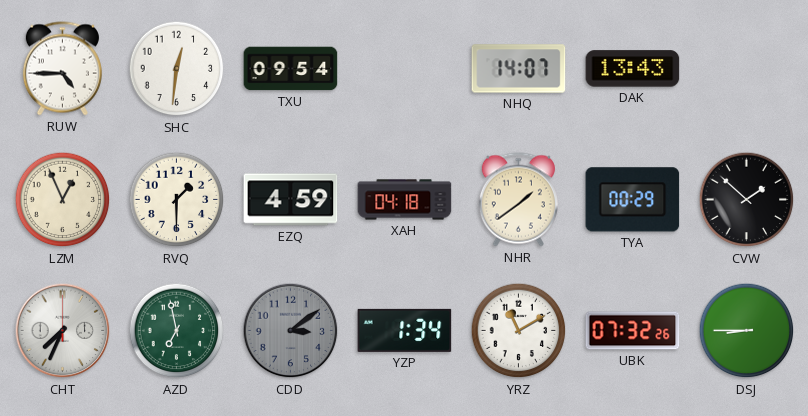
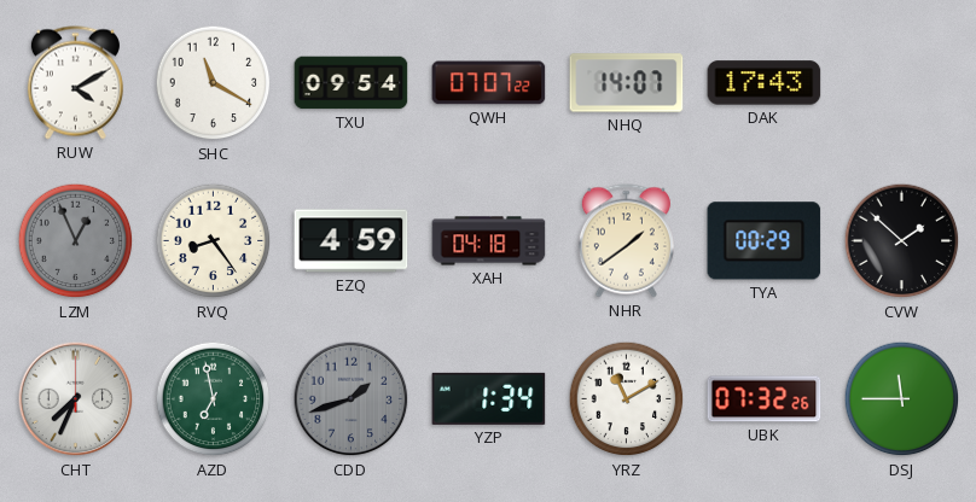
RUW: 4:45 -> 4:10
SHC: 12:31 -> 11:20
QWH: none -> 07:07
DAK: 13:43 -> 17:43
LZM dial: cream -> grey
RVQ: 1:30 -> 8:24
CDD: 3:09 -> 1:42
DSJ: 8:45 -> 11:45
